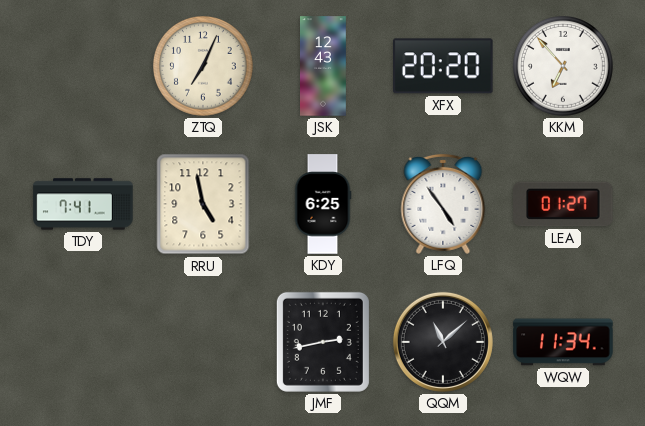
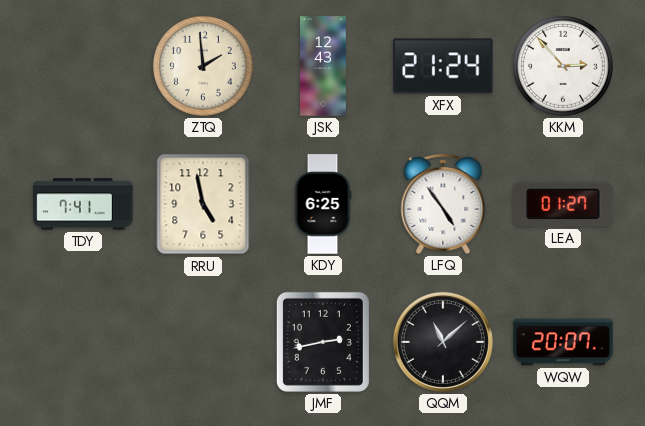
ZTQ: 7:04 -> 1:59
XFX: 20:20 -> 21:24
KKM: 6:53 -> 2:53
WQW: 11:34 -> 20:07
